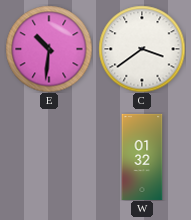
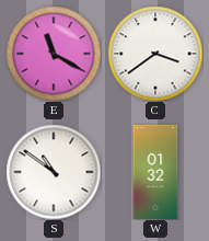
E: 10:31 -> 11:20
S: none -> 10:51
